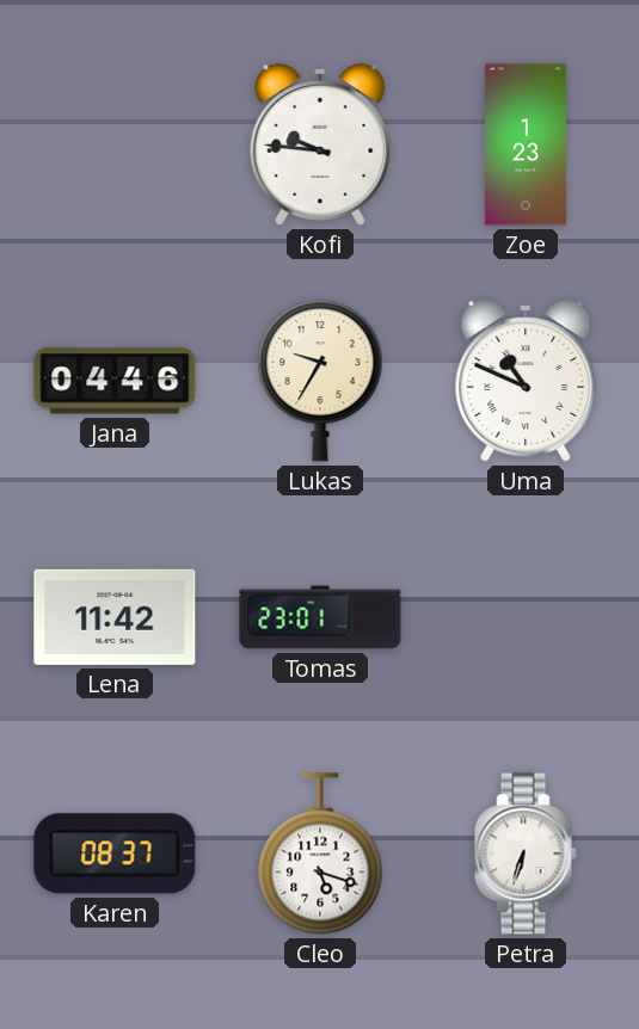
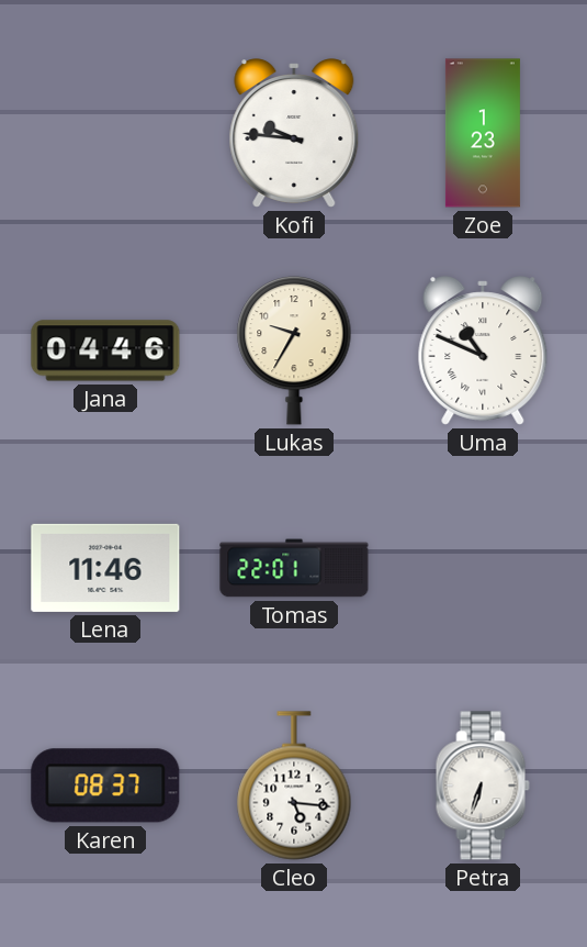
Lena: 11:42 -> 11:46
Tomas: 23:01 -> 22:01
Cleo: 5:18 -> 5:16
